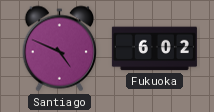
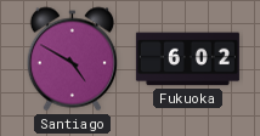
Santiago: 4:49 -> 4:50
